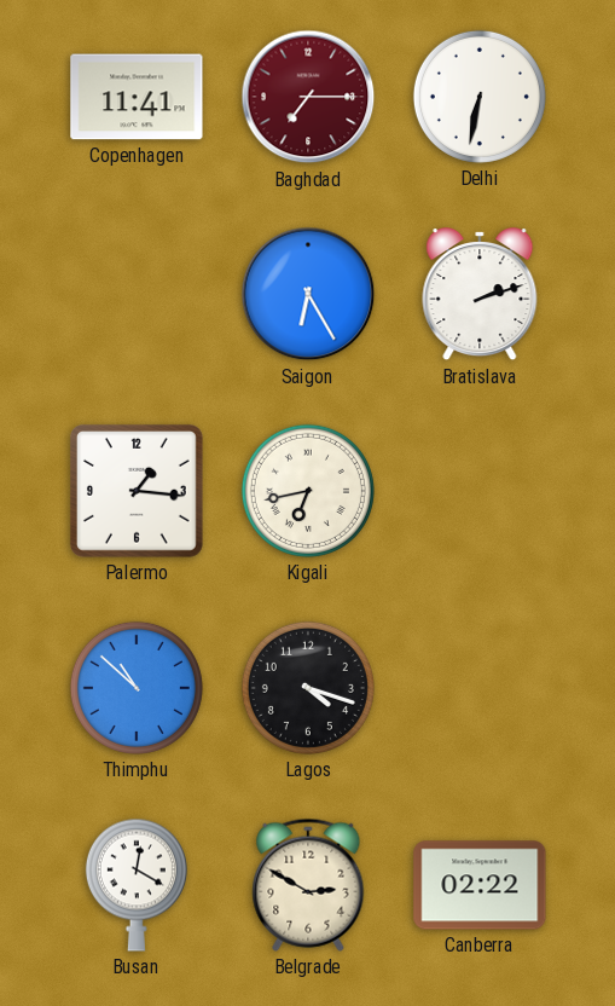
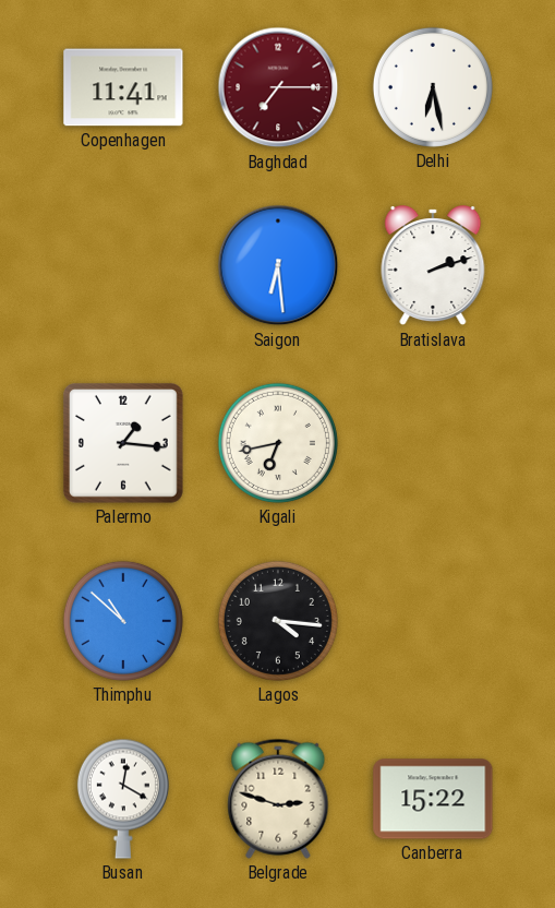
Delhi: 6:32 -> 6:28
Saigon: 6:25 -> 6:29
Lagos: 4:18 -> 4:16
Belgrade: 2:50 -> 2:48
Canberra: 02:22 -> 15:22
